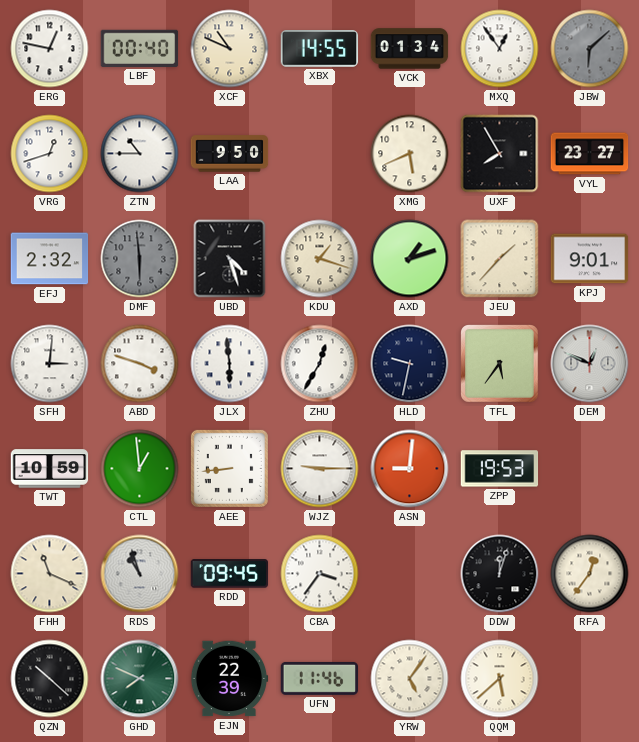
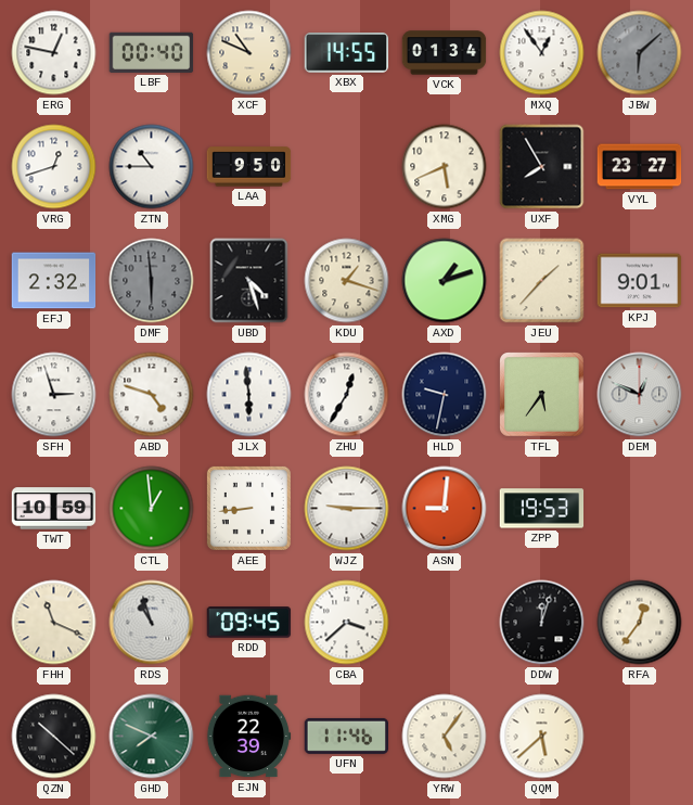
SFH: 3:01 -> 2:57
ABD: 3:48 -> 4:48
CBA: 3:36 -> 3:38
